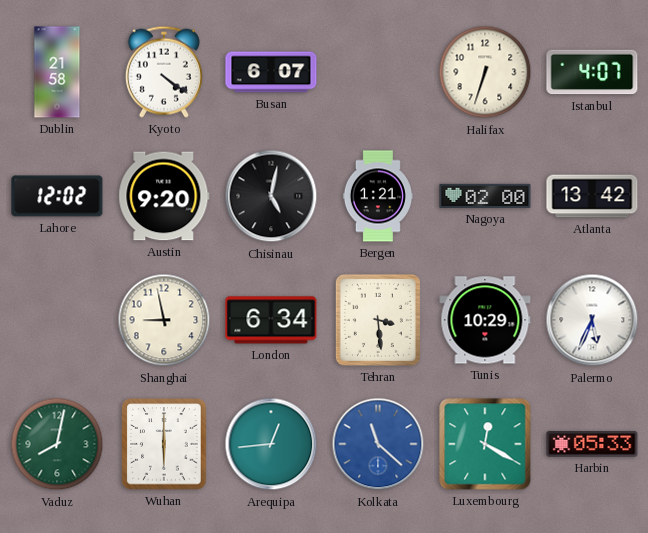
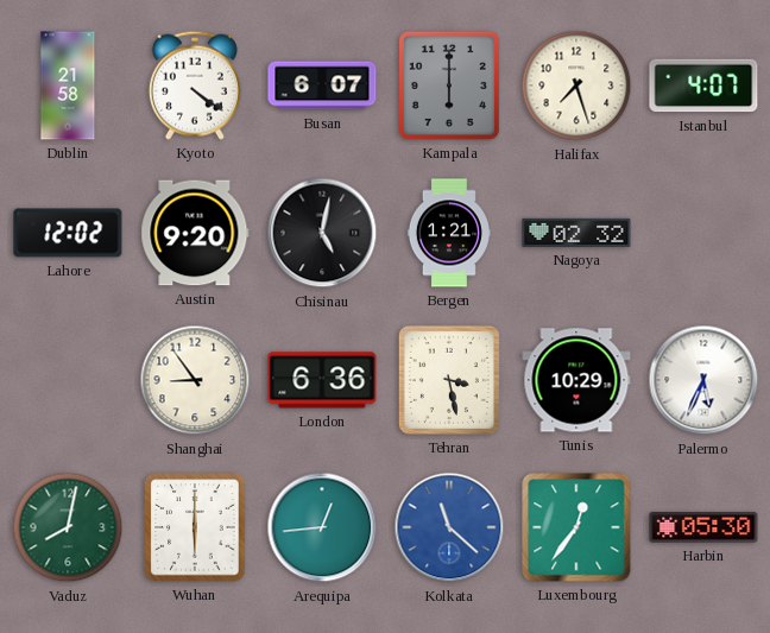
Kampala: none -> 6:00
Halifax: 6:33 -> 7:27
Nagoya: 02:00 -> 02:32
Atlanta: 13:42 -> none
Shanghai: 8:58 -> 8:54
London: 6:34 -> 6:36
Tehran: 3:29 -> 3:28
Luxembourg: 12:20 -> 12:36
Harbin: 05:33 -> 05:30
